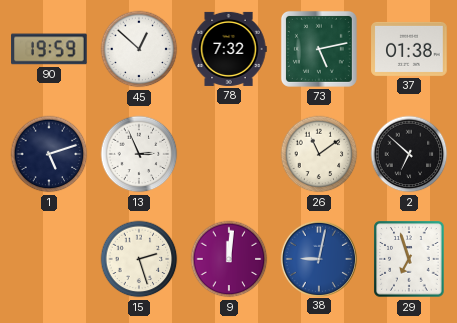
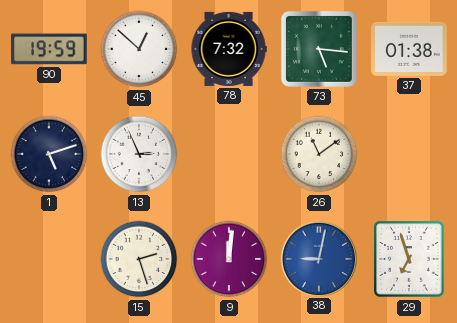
73: 5:13 -> 5:16
2: 6:52 -> none
